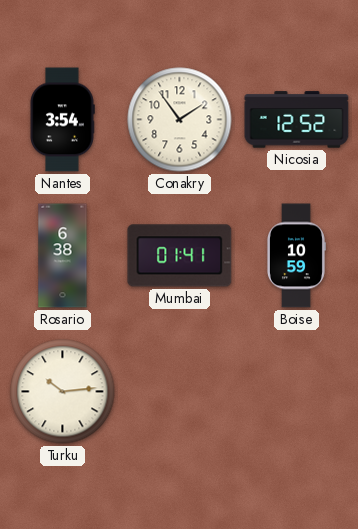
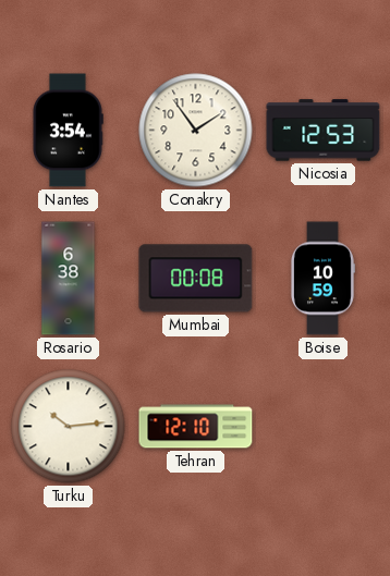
Nicosia: 12:52 -> 12:53
Mumbai: 01:41 -> 00:08
Tehran: none -> 12:10
